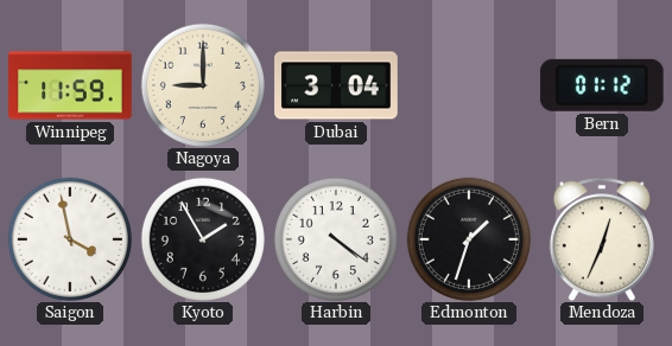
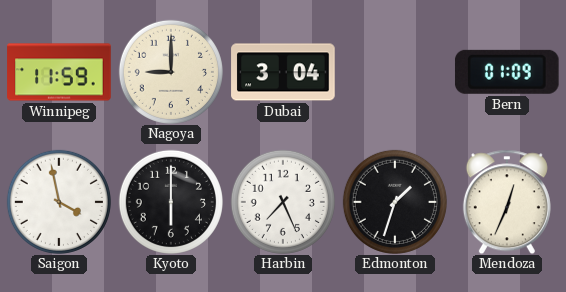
Bern: 01:12 -> 01:09
Kyoto: 1:55 -> 6:00
Harbin: 4:21 -> 7:26
